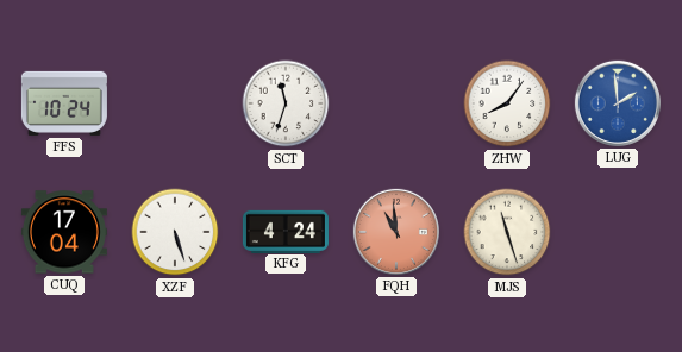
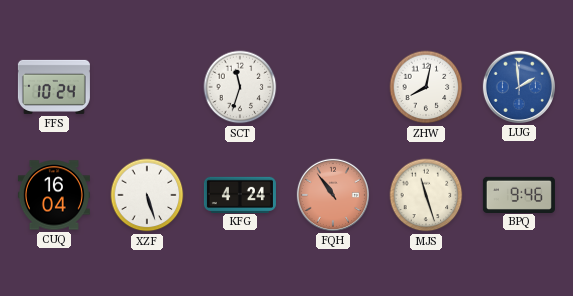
ZHW: 8:06 -> 8:02
CUQ: 17:04 -> 16:04
FQH: 10:59 -> 10:54
BPQ: none -> 9:46
